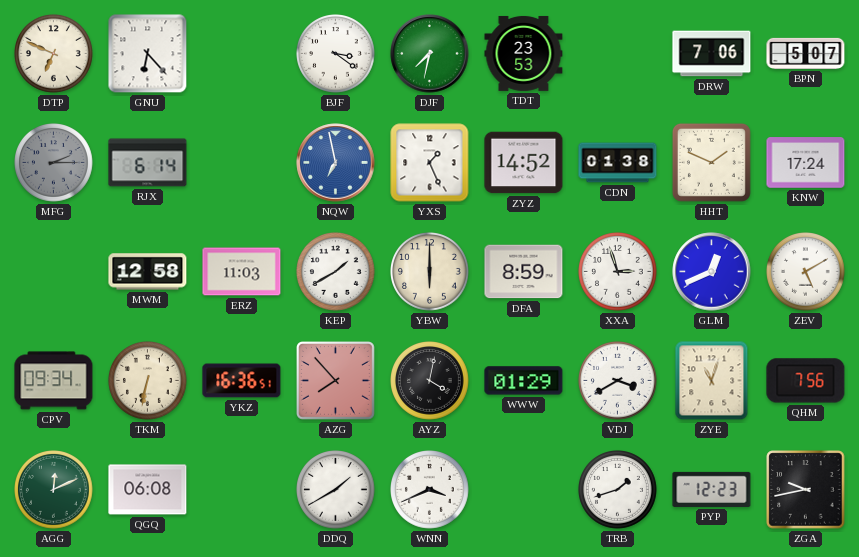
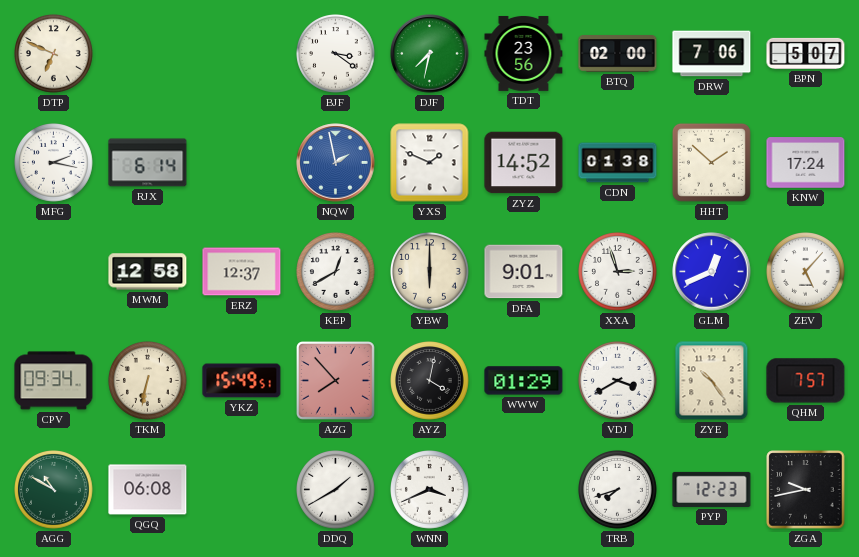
GNU: 6:23 -> none
TDT: 23:53 -> 23:56
BTQ: none -> 02:00
MFG: 2:15 -> 2:17
MFG dial: grey -> white
NQW: 6:58 -> 1:58
YXS: 1:26 -> 1:49
HHT: 1:49 -> 1:52
ERZ: 11:03 -> 12:37
KEP: 1:40 -> 12:40
DFA: 8:59 -> 9:01
ZEV: 5:10 -> 5:07
YKZ: 16:36 -> 15:49
ZYE: 11:03 -> 10:24
QHM: 7:56 -> 7:57
AGG: 12:11 -> 10:50
TRB: 1:42 -> 7:42
